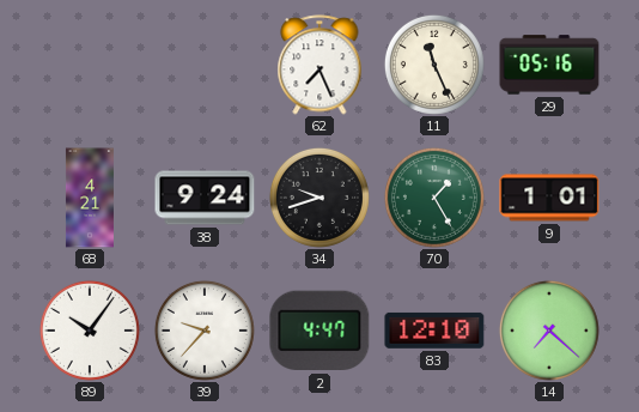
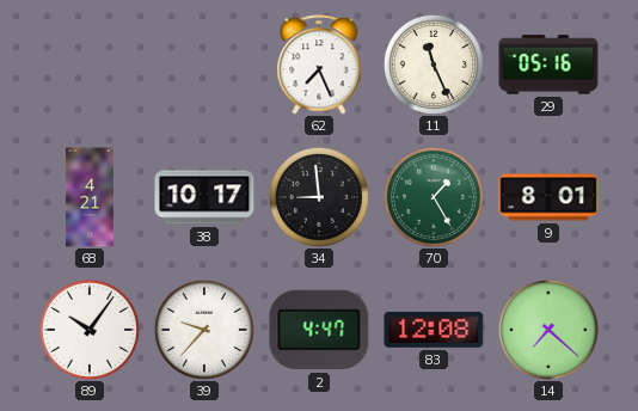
38: 9:24 -> 10:17
34: 9:42 -> 8:59
9: 1:01 -> 8:01
83: 12:10 -> 12:08
